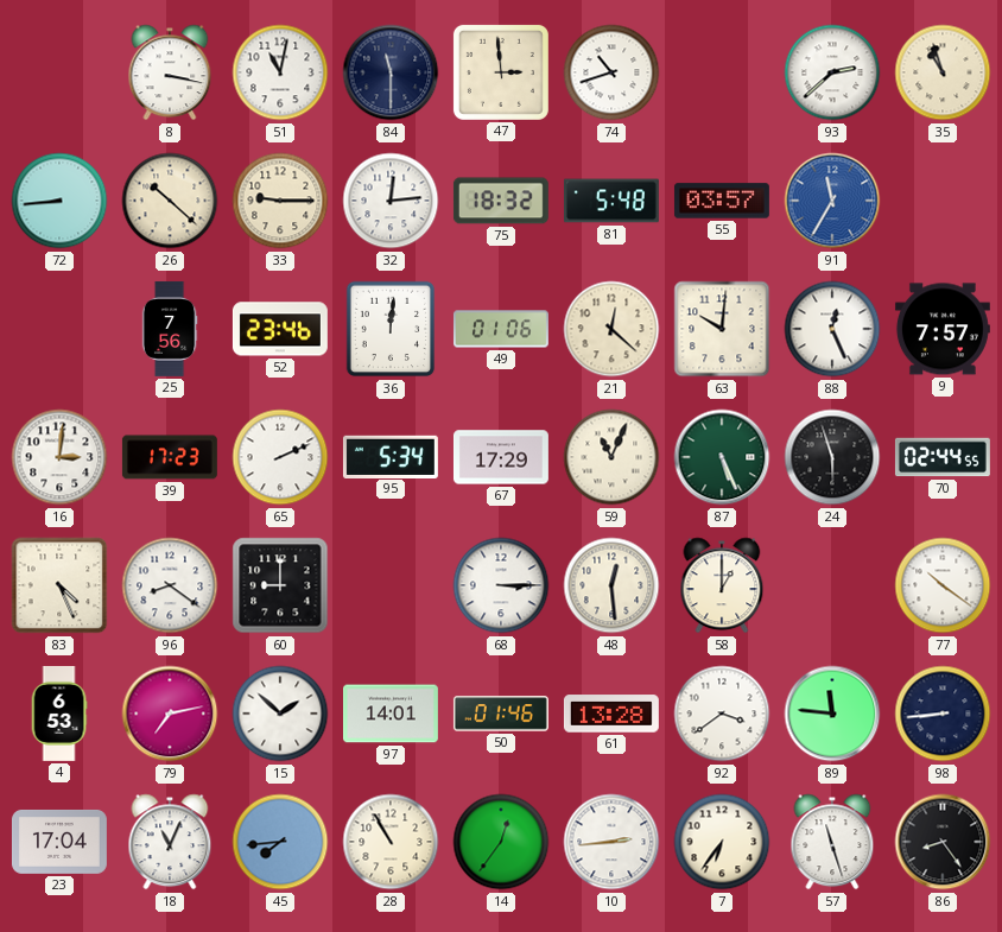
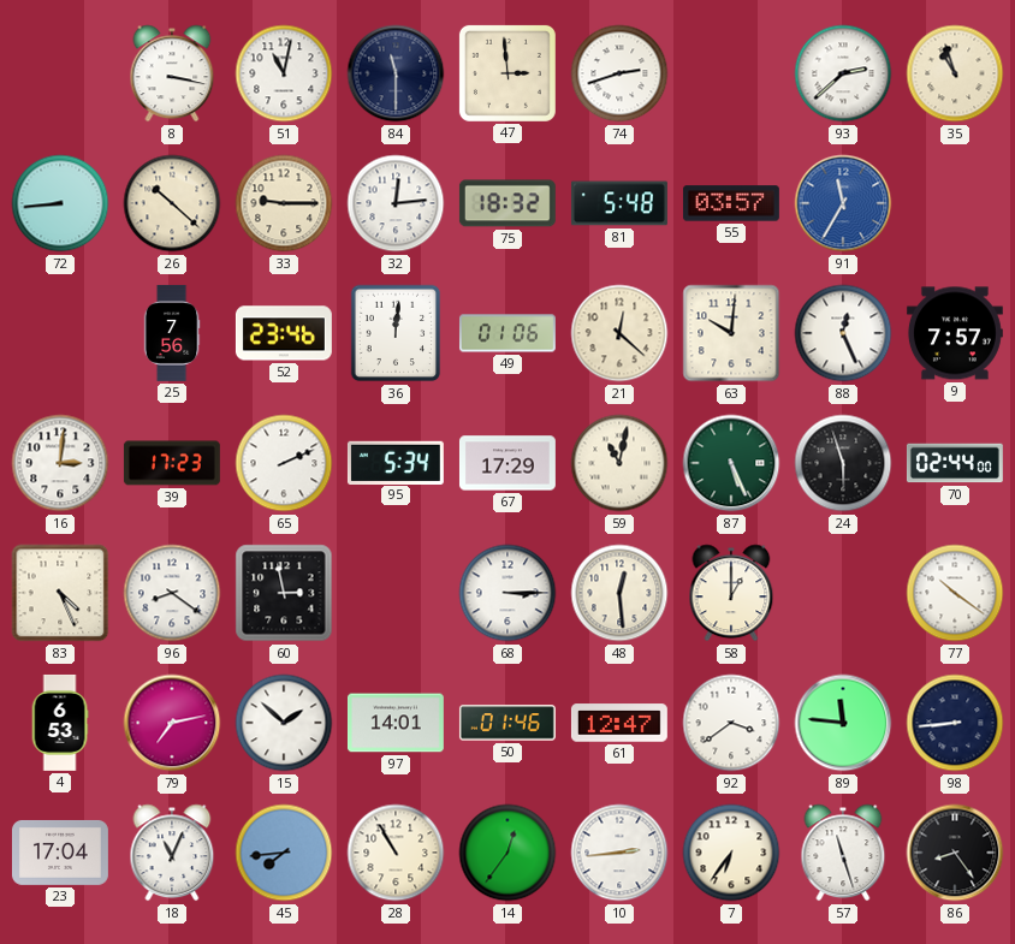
74: 10:42 -> 2:42
59: 11:04 -> 11:02
70: 02:44:55 -> 02:44:00
60: 9:00 -> 2:58
61: 13:28 -> 12:47
